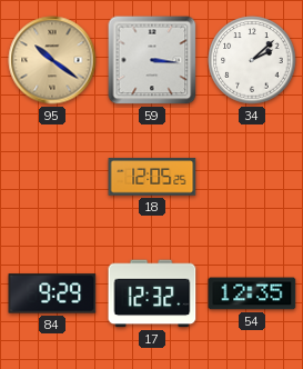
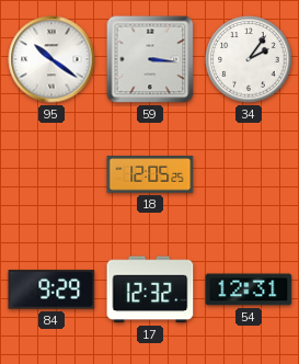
95 dial: champagne -> white
34: 2:08 -> 2:06
54: 12:35 -> 12:31
